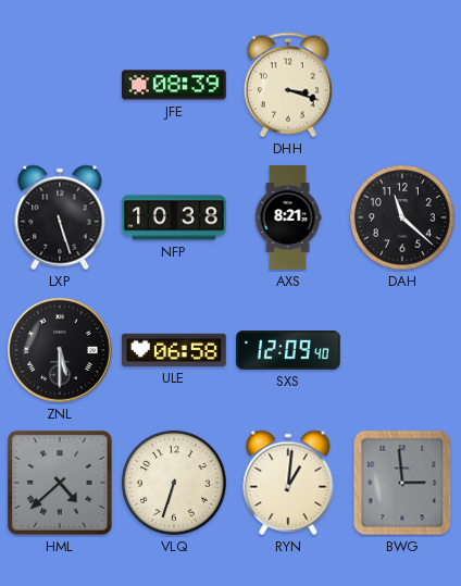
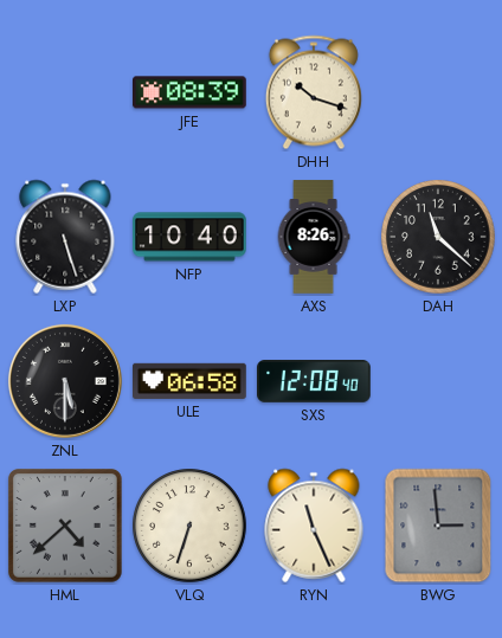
DHH: 3:18 -> 10:18
NFP: 10:38 -> 10:40
AXS: 8:21 -> 8:26
SXS: 12:09 -> 12:08
RYN: 1:01 -> 11:26
